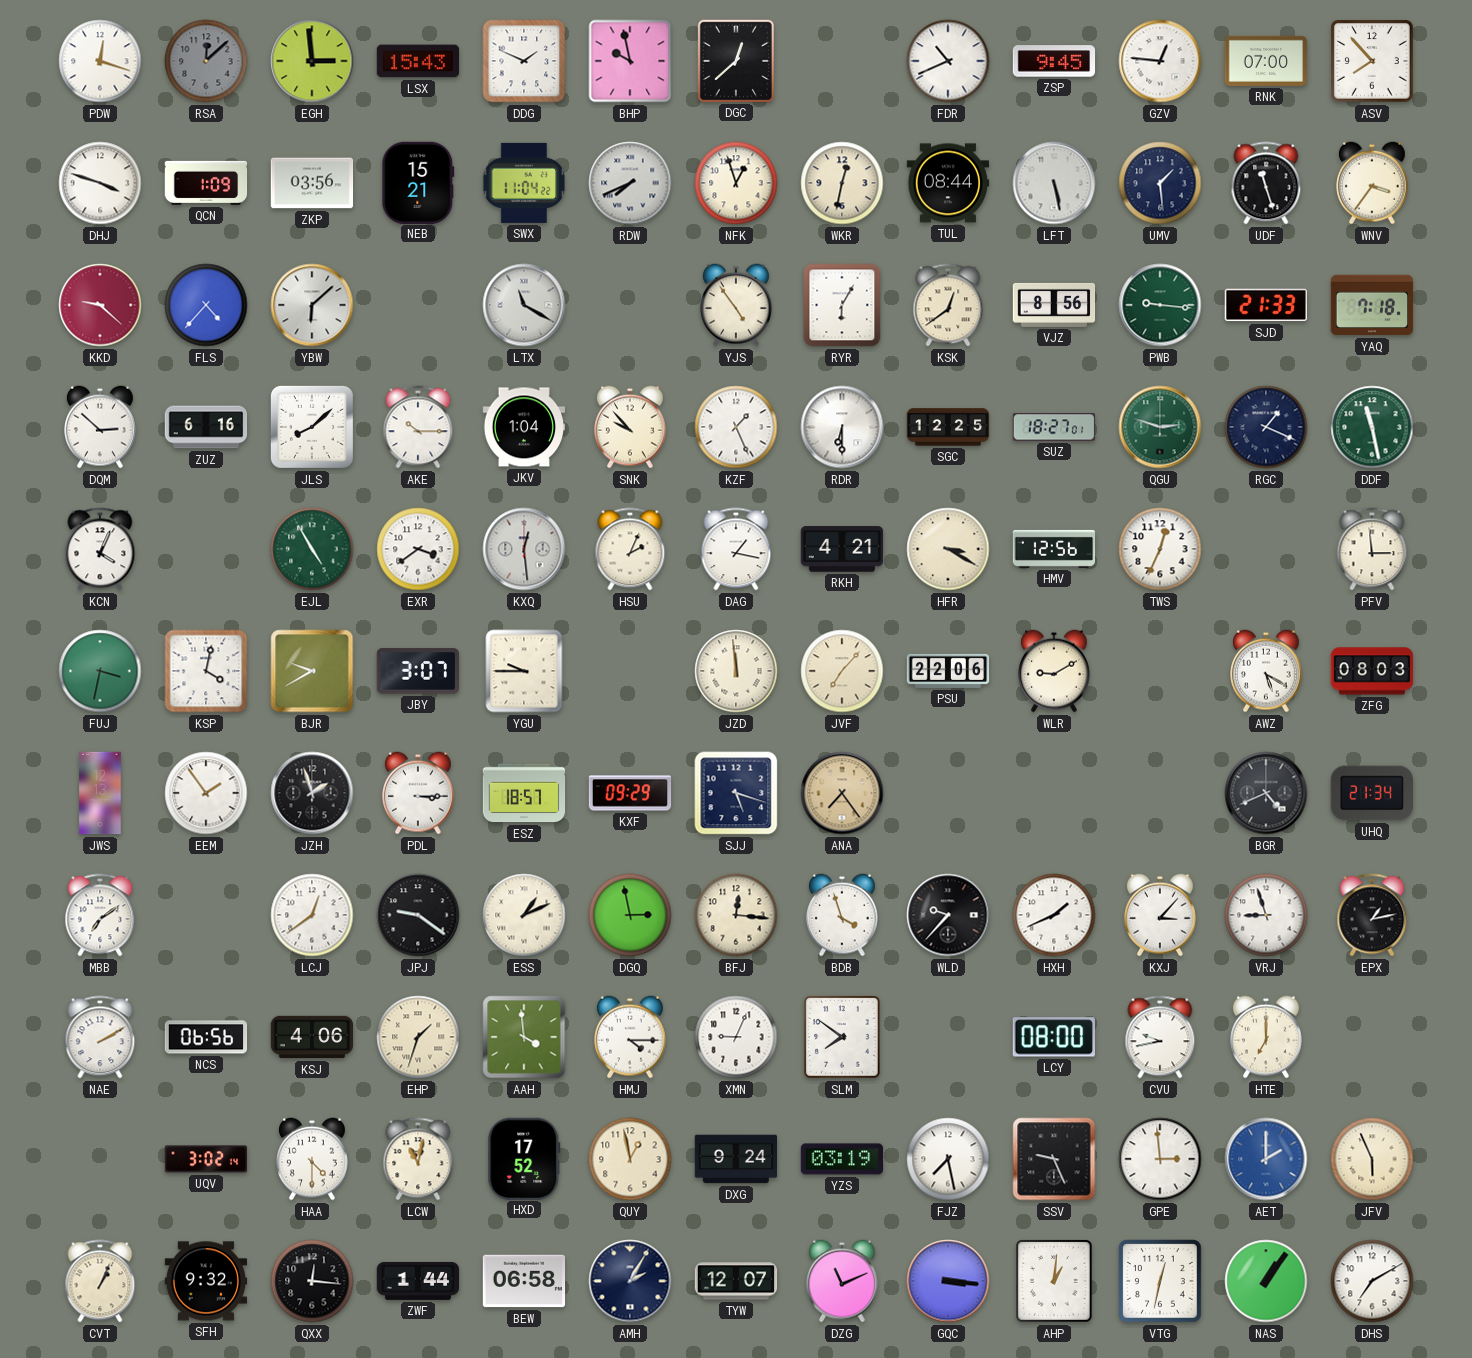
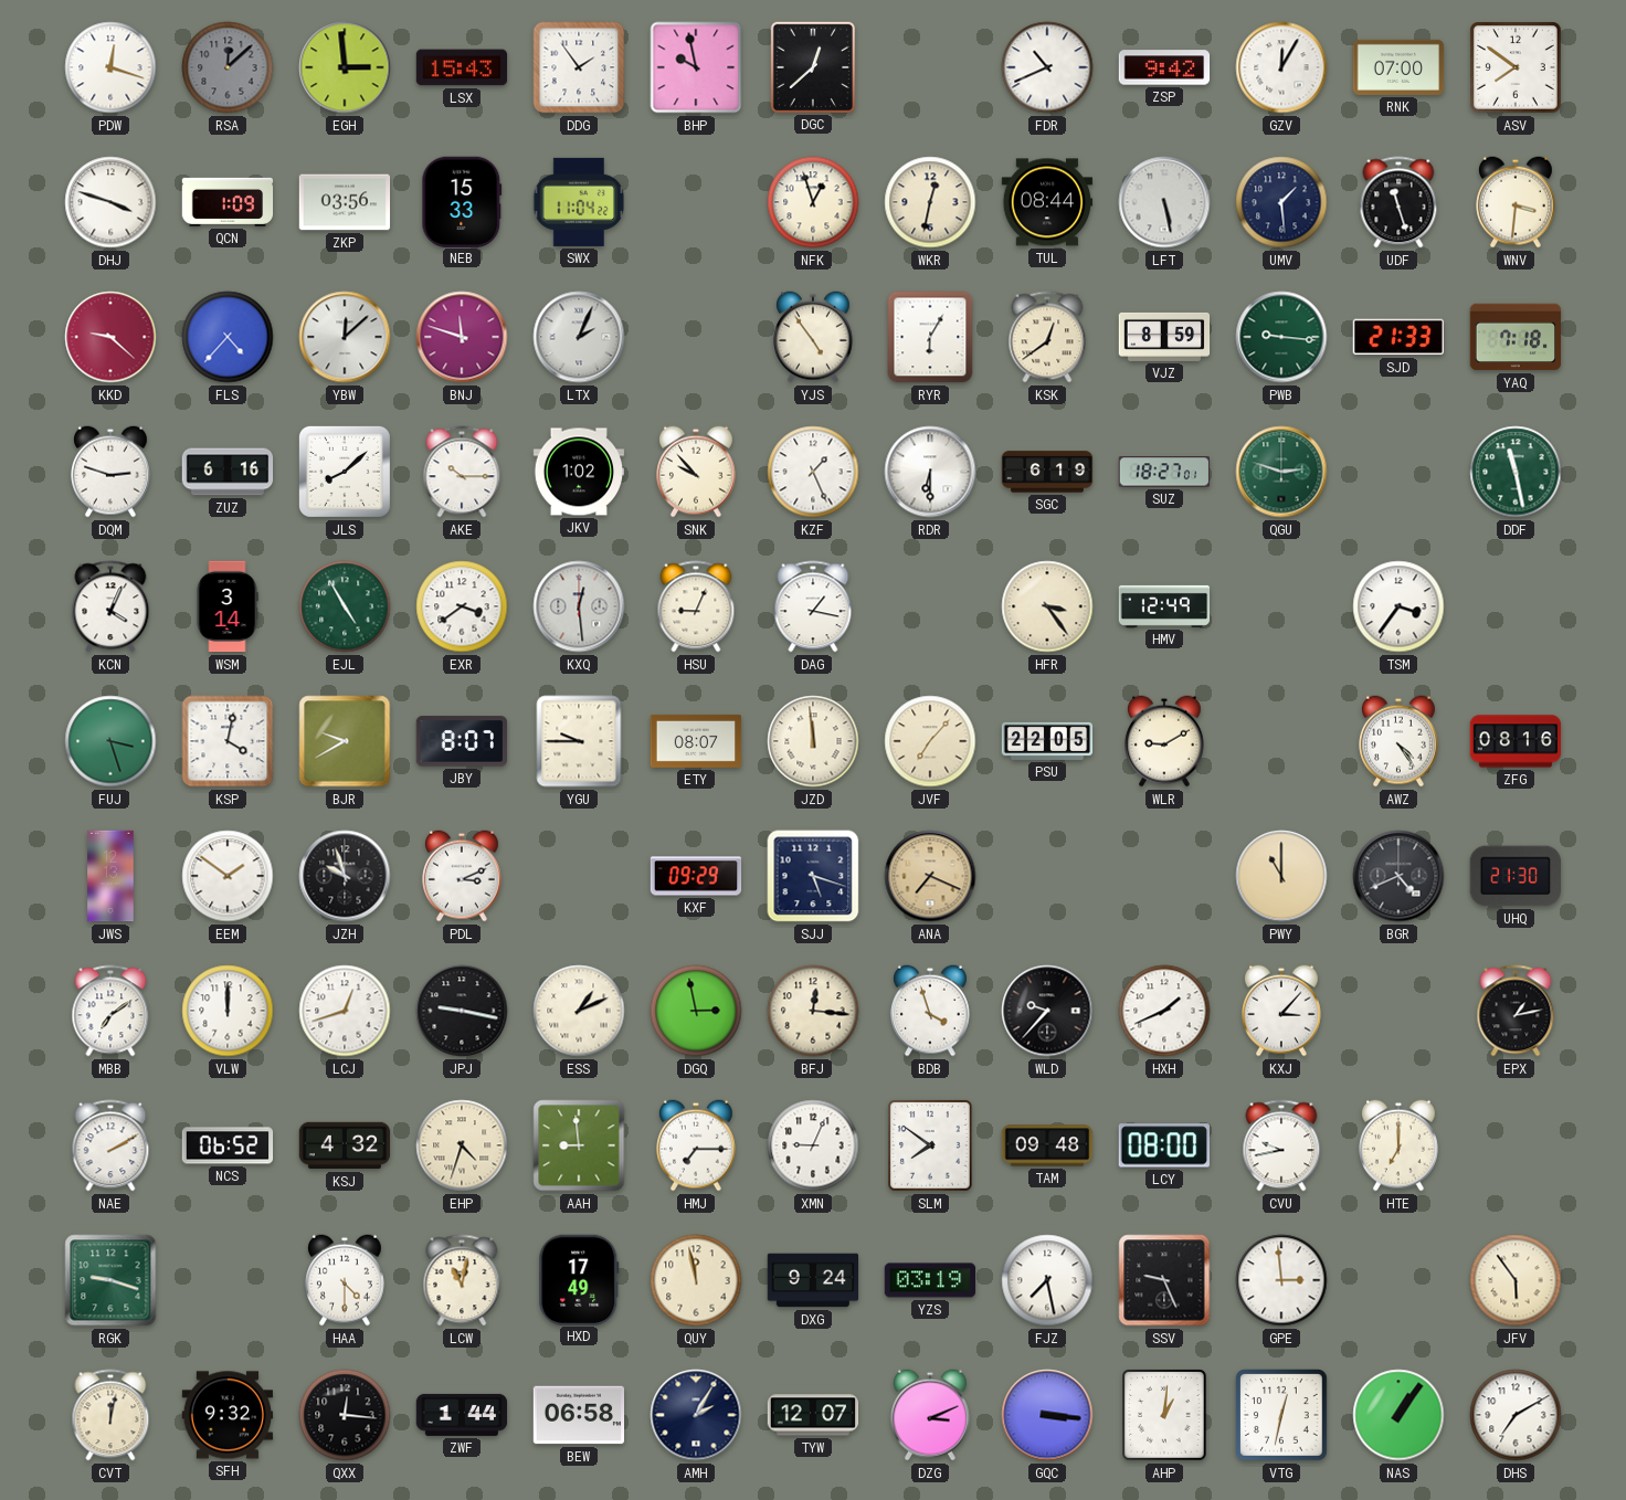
DDG: 1:49 -> 1:54
ZSP: 9:45 -> 9:42
GZV: 12:46 -> 12:05
ASV: 7:53 -> 7:51
NEB: 15:21 -> 15:33
RDW: 7:41 -> none
WNV: 3:36 -> 3:31
YBW: 6:08 -> 12:08
BNJ: none -> 11:48
LTX: 11:20 -> 2:04
VJZ: 8:56 -> 8:59
DQM: 2:52 -> 2:48
JKV: 1:04 -> 1:02
SGC: 12:25 -> 6:19
RGC: 1:19 -> none
WSM: none -> 3:14
HSU: 2:04 -> 9:04
RKH: 4:21 -> none
HFR: 3:20 -> 3:24
HMV: 12:56 -> 12:49
TWS: 12:34 -> none
TSM: none -> 3:36
PFV: 2:59 -> none
FUJ: 3:32 -> 3:27
JBY: 3:07 -> 8:07
ETY: none -> 08:07
PSU: 22:06 -> 22:05
AWZ: 5:20 -> 4:24
ZFG: 08:03 -> 08:16
EEM: 1:54 -> 1:51
JZH: 1:57 -> 9:57
PDL: 3:15 -> 3:11
ESZ: 18:57 -> none
ANA: 7:24 -> 7:19
PWY: none -> 11:00
UHQ: 21:34 -> 21:30
VLW: none -> 12:00
LCJ: 12:39 -> 12:42
JPJ: 9:21 -> 9:17
VRJ: 8:57 -> none
NCS: 06:56 -> 06:52
KSJ: 4:06 -> 4:32
EHP: 1:33 -> 4:33
AAH: 3:59 -> 8:59
HMJ: 4:15 -> 7:15
TAM: none -> 09:48
RGK: none -> 9:18
UQV: 3:02 -> none
HXD: 17:52 -> 17:49
QUY: 12:58 -> 11:58
AET: 2:00 -> none
JFV: 5:56 -> 5:54
CVT: 1:04 -> 12:02
DZG: 11:11 -> 3:11
